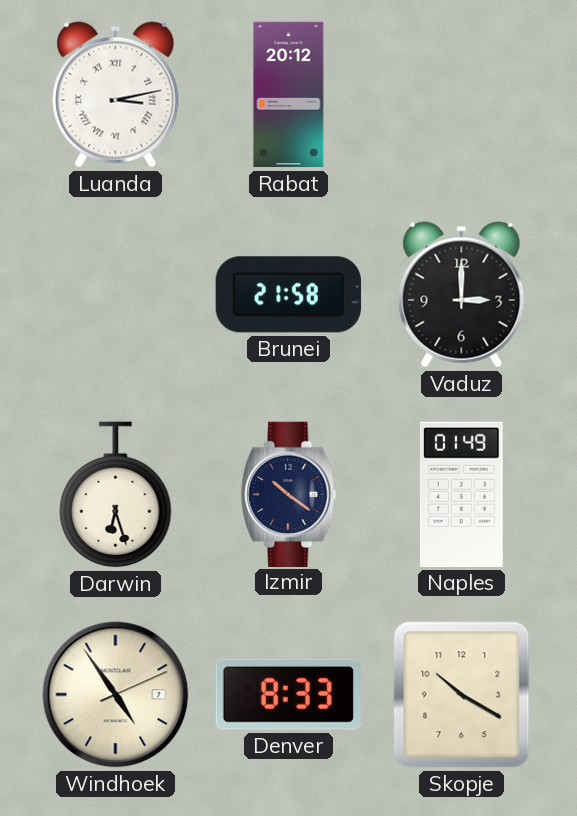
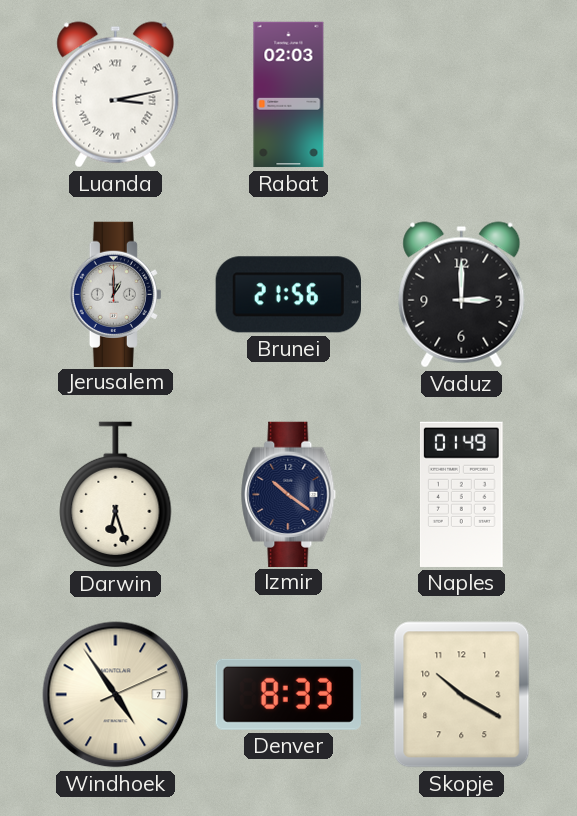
Rabat: 20:12 -> 02:03
Jerusalem: none -> 1:00
Brunei: 21:58 -> 21:56
